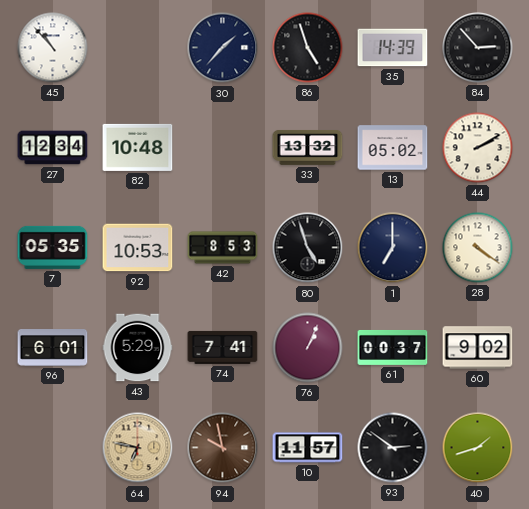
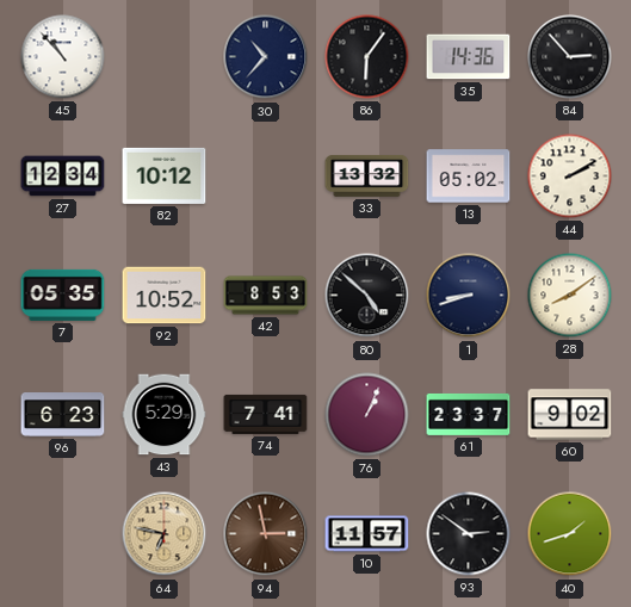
30: 1:37 -> 10:37
86: 4:57 -> 6:06
35: 14:39 -> 14:36
82: 10:48 -> 10:12
92: 10:53 -> 10:52
80: 4:57 -> 4:52
1: 7:00 -> 8:42
28: 4:21 -> 8:09
96: 6:01 -> 6:23
61: 00:37 -> 23:37
94: 9:58 -> 2:58
